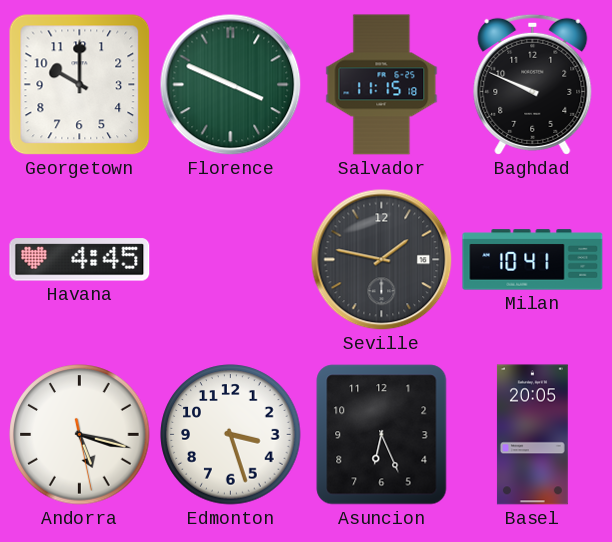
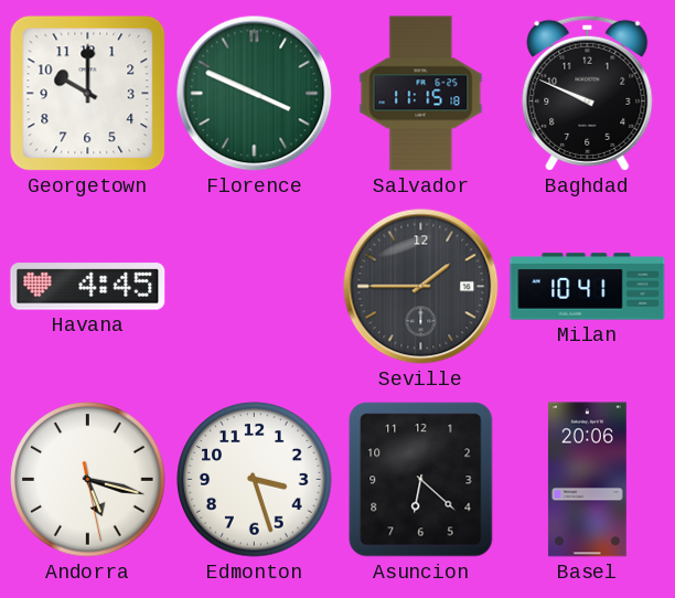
Seville: 1:47 -> 1:45
Asuncion: 6:26 -> 6:22
Basel: 20:05 -> 20:06
